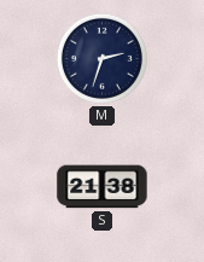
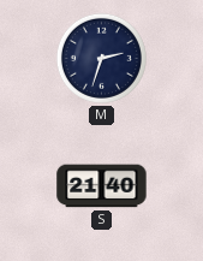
S: 21:38 -> 21:40
